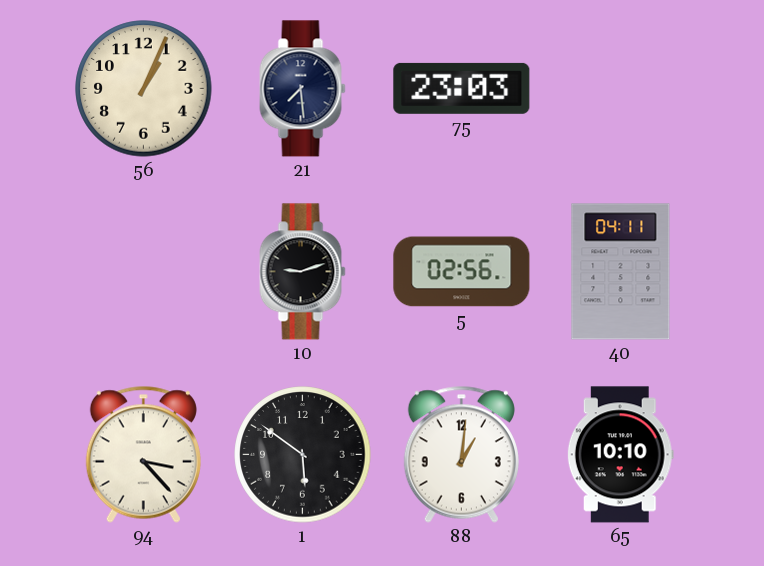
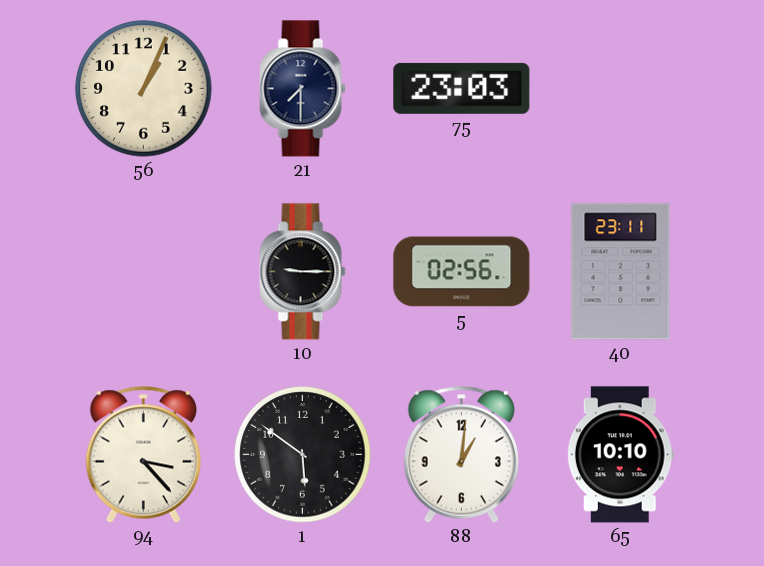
21: 7:29 -> 7:30
10: 9:12 -> 9:15
40: 04:11 -> 23:11
